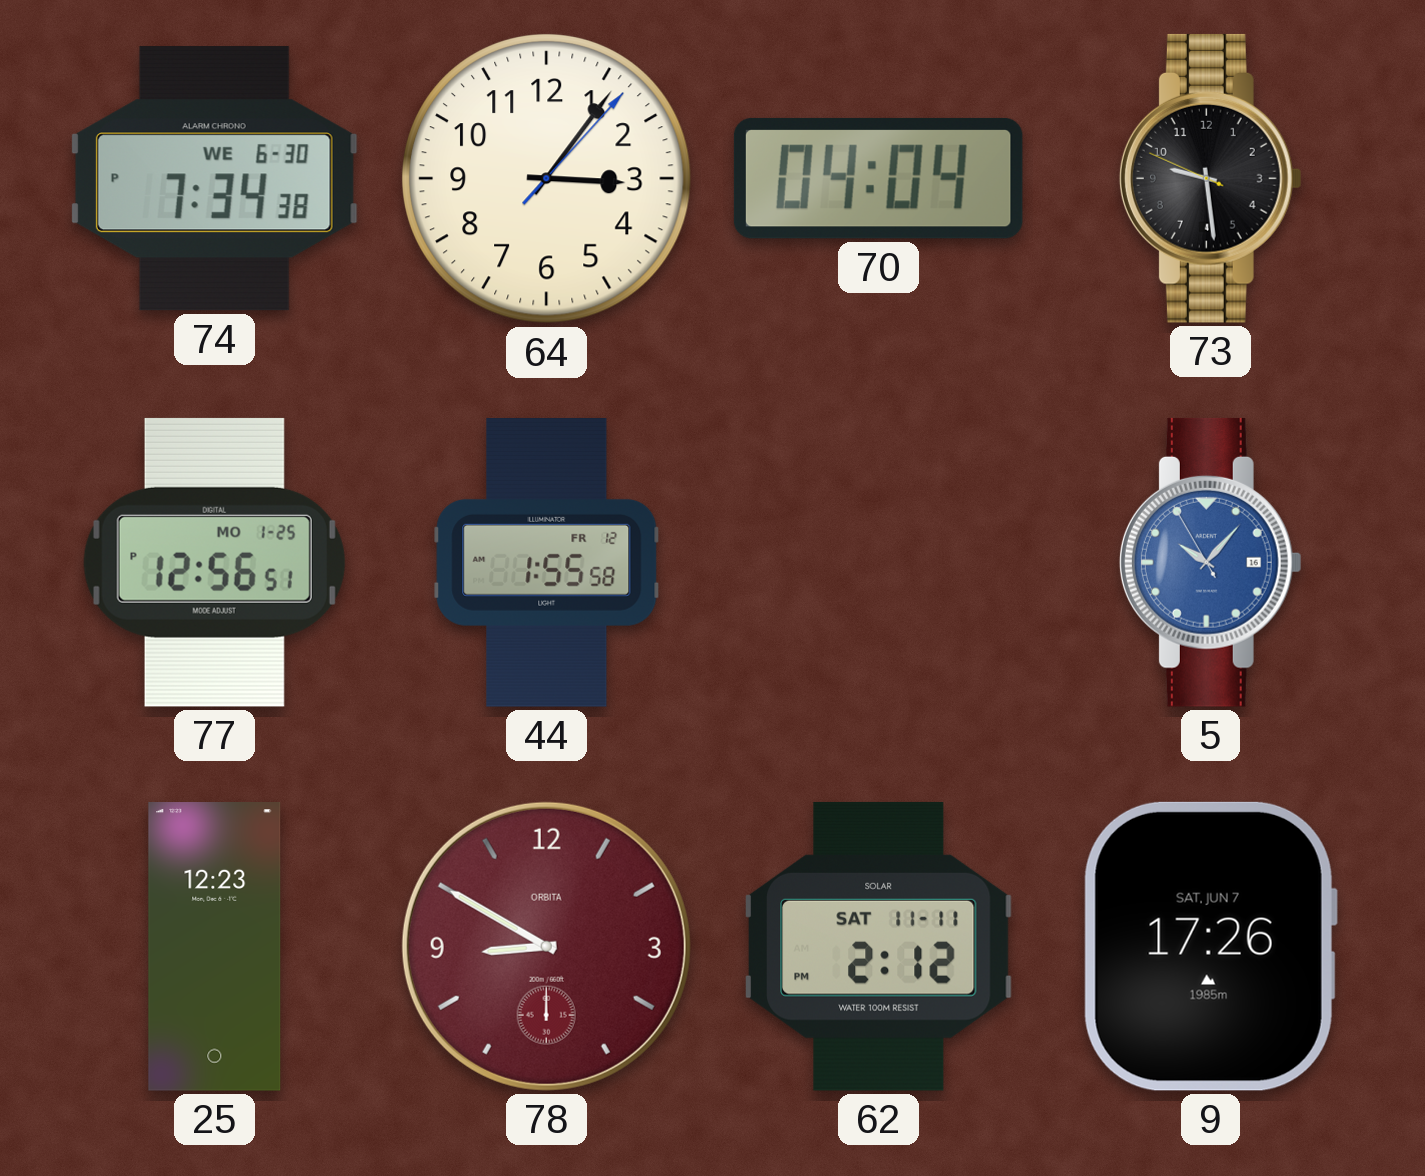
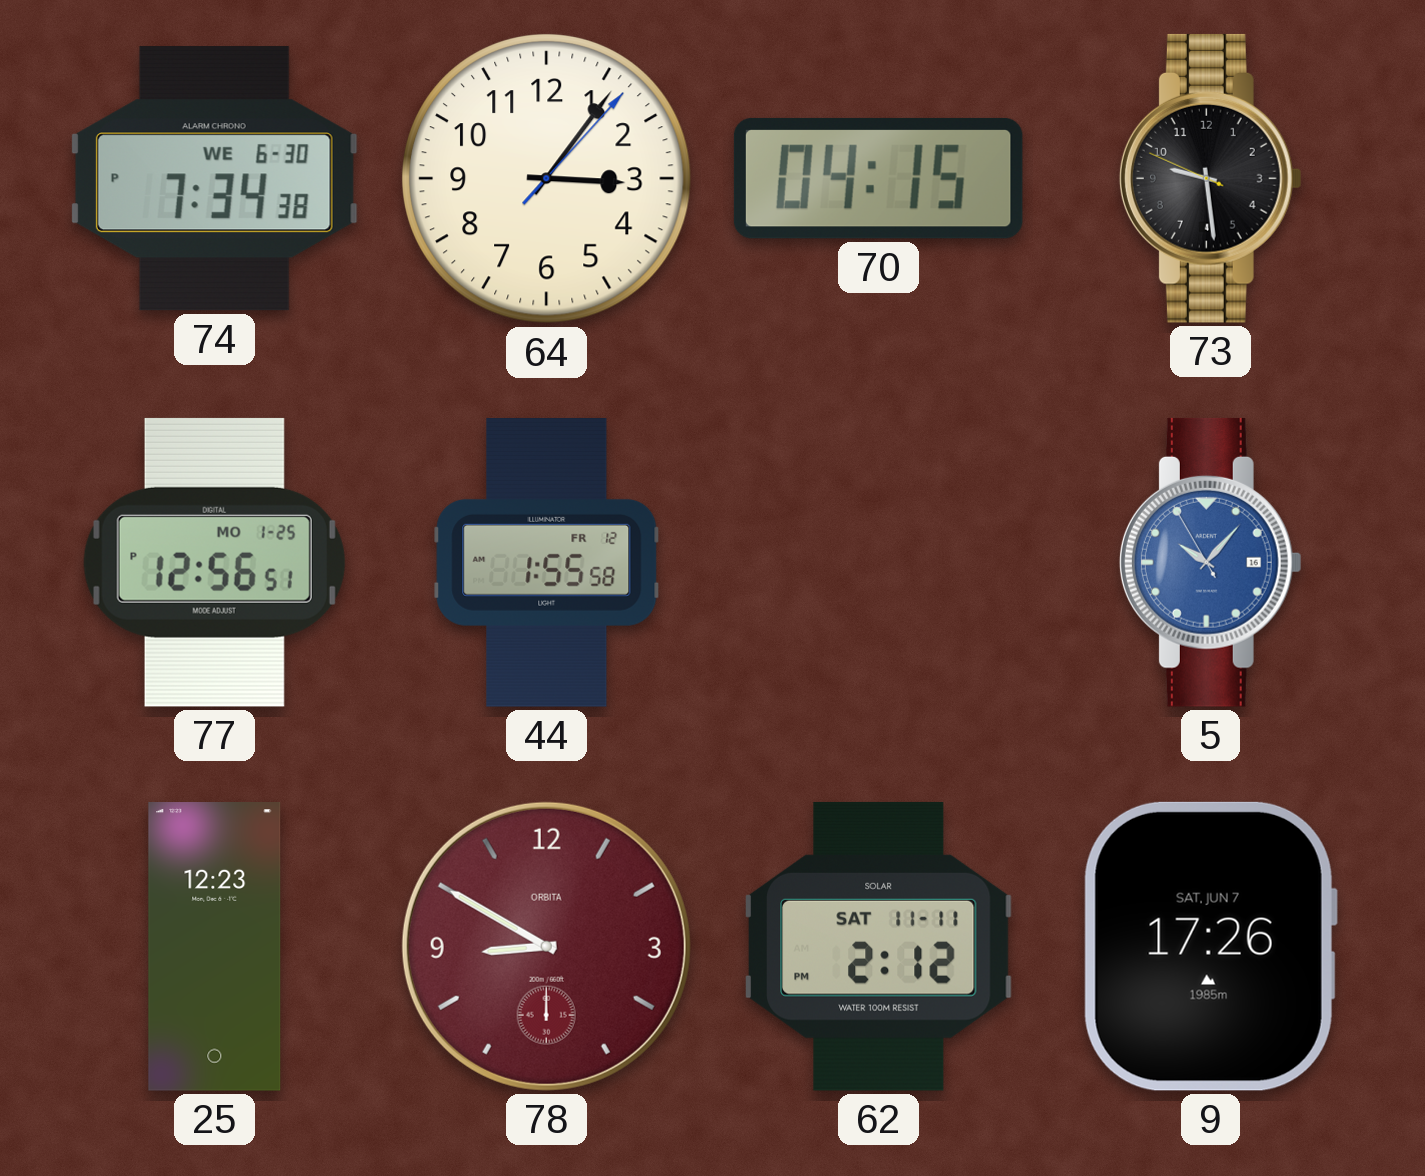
70: 04:04 -> 04:15
